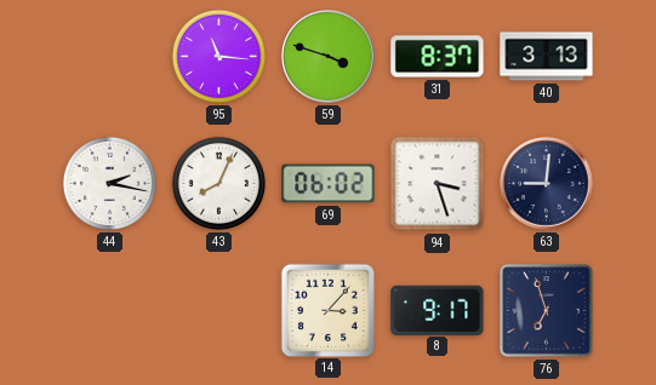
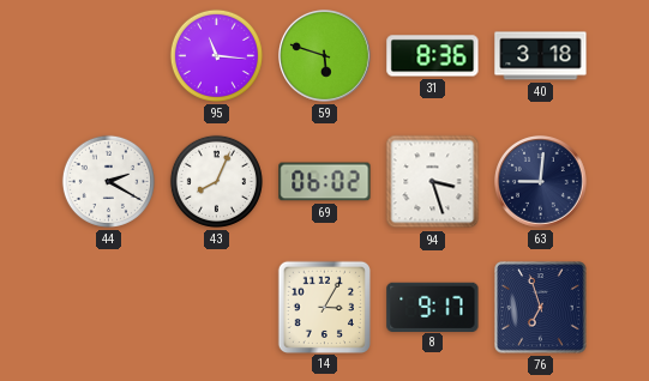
59: 3:48 -> 5:48
31: 8:37 -> 8:36
40: 3:13 -> 3:18
44: 2:17 -> 2:20
14: 3:07 -> 3:05
